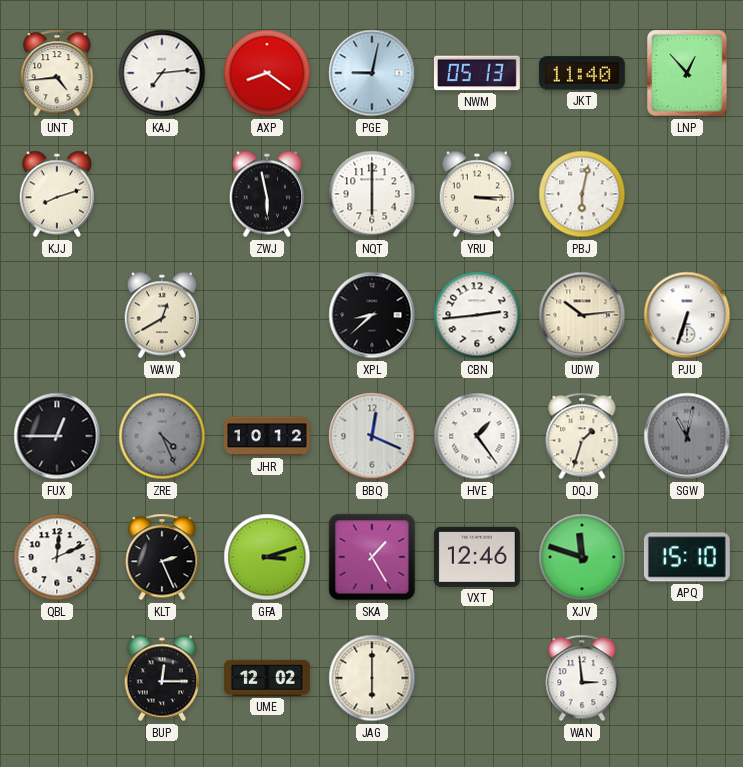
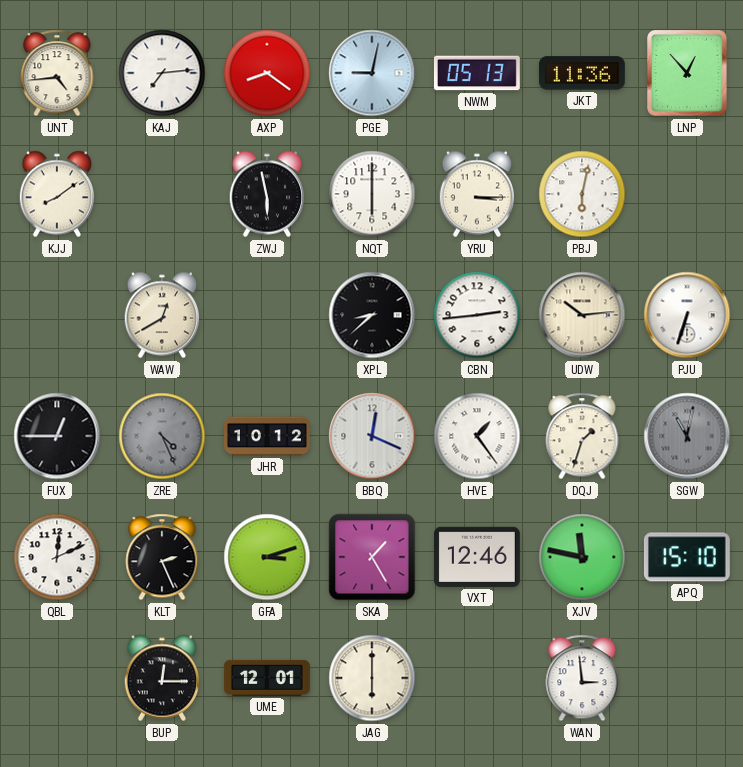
JKT: 11:40 -> 11:36
KJJ: 8:12 -> 8:09
XJV: 11:48 -> 11:47
UME: 12:02 -> 12:01
